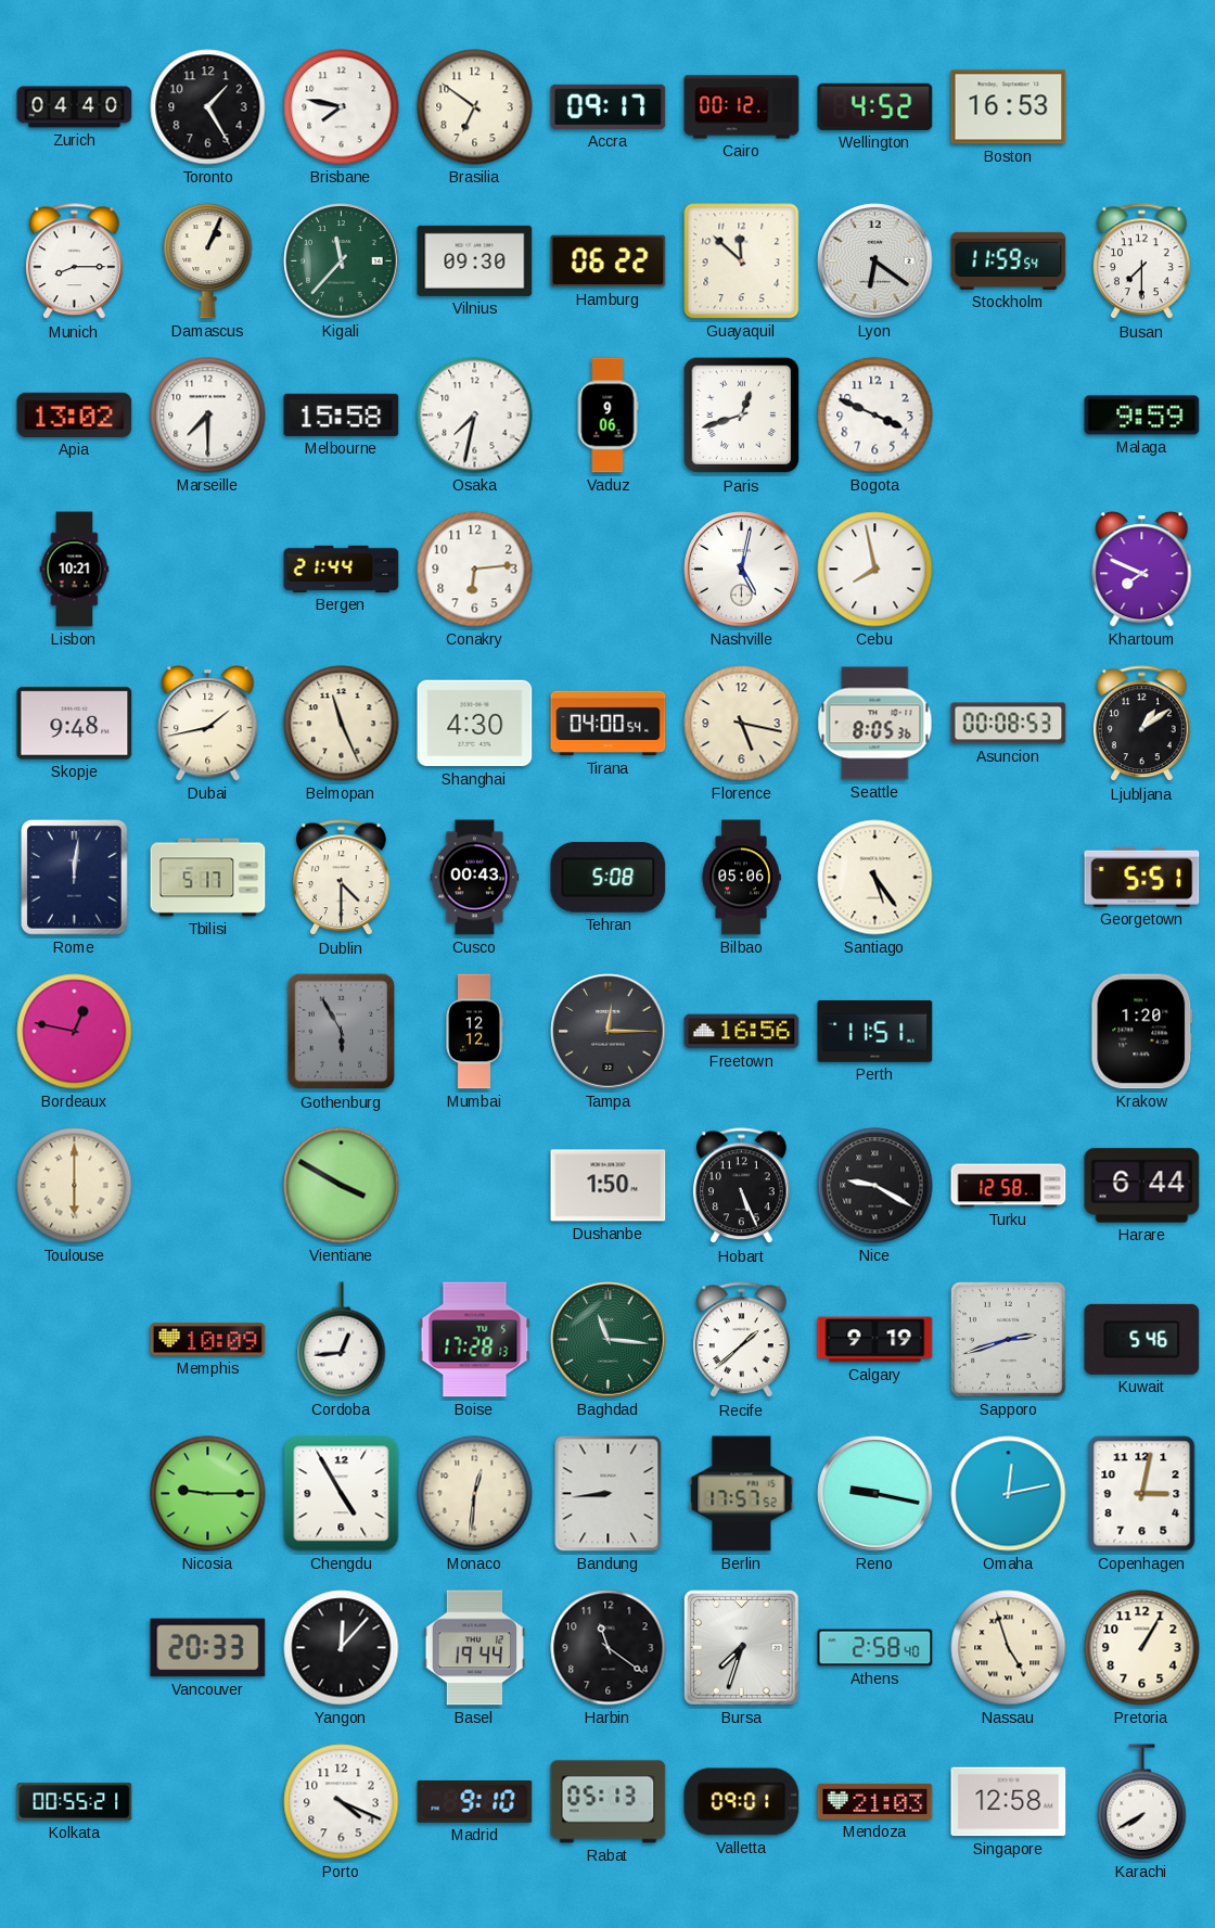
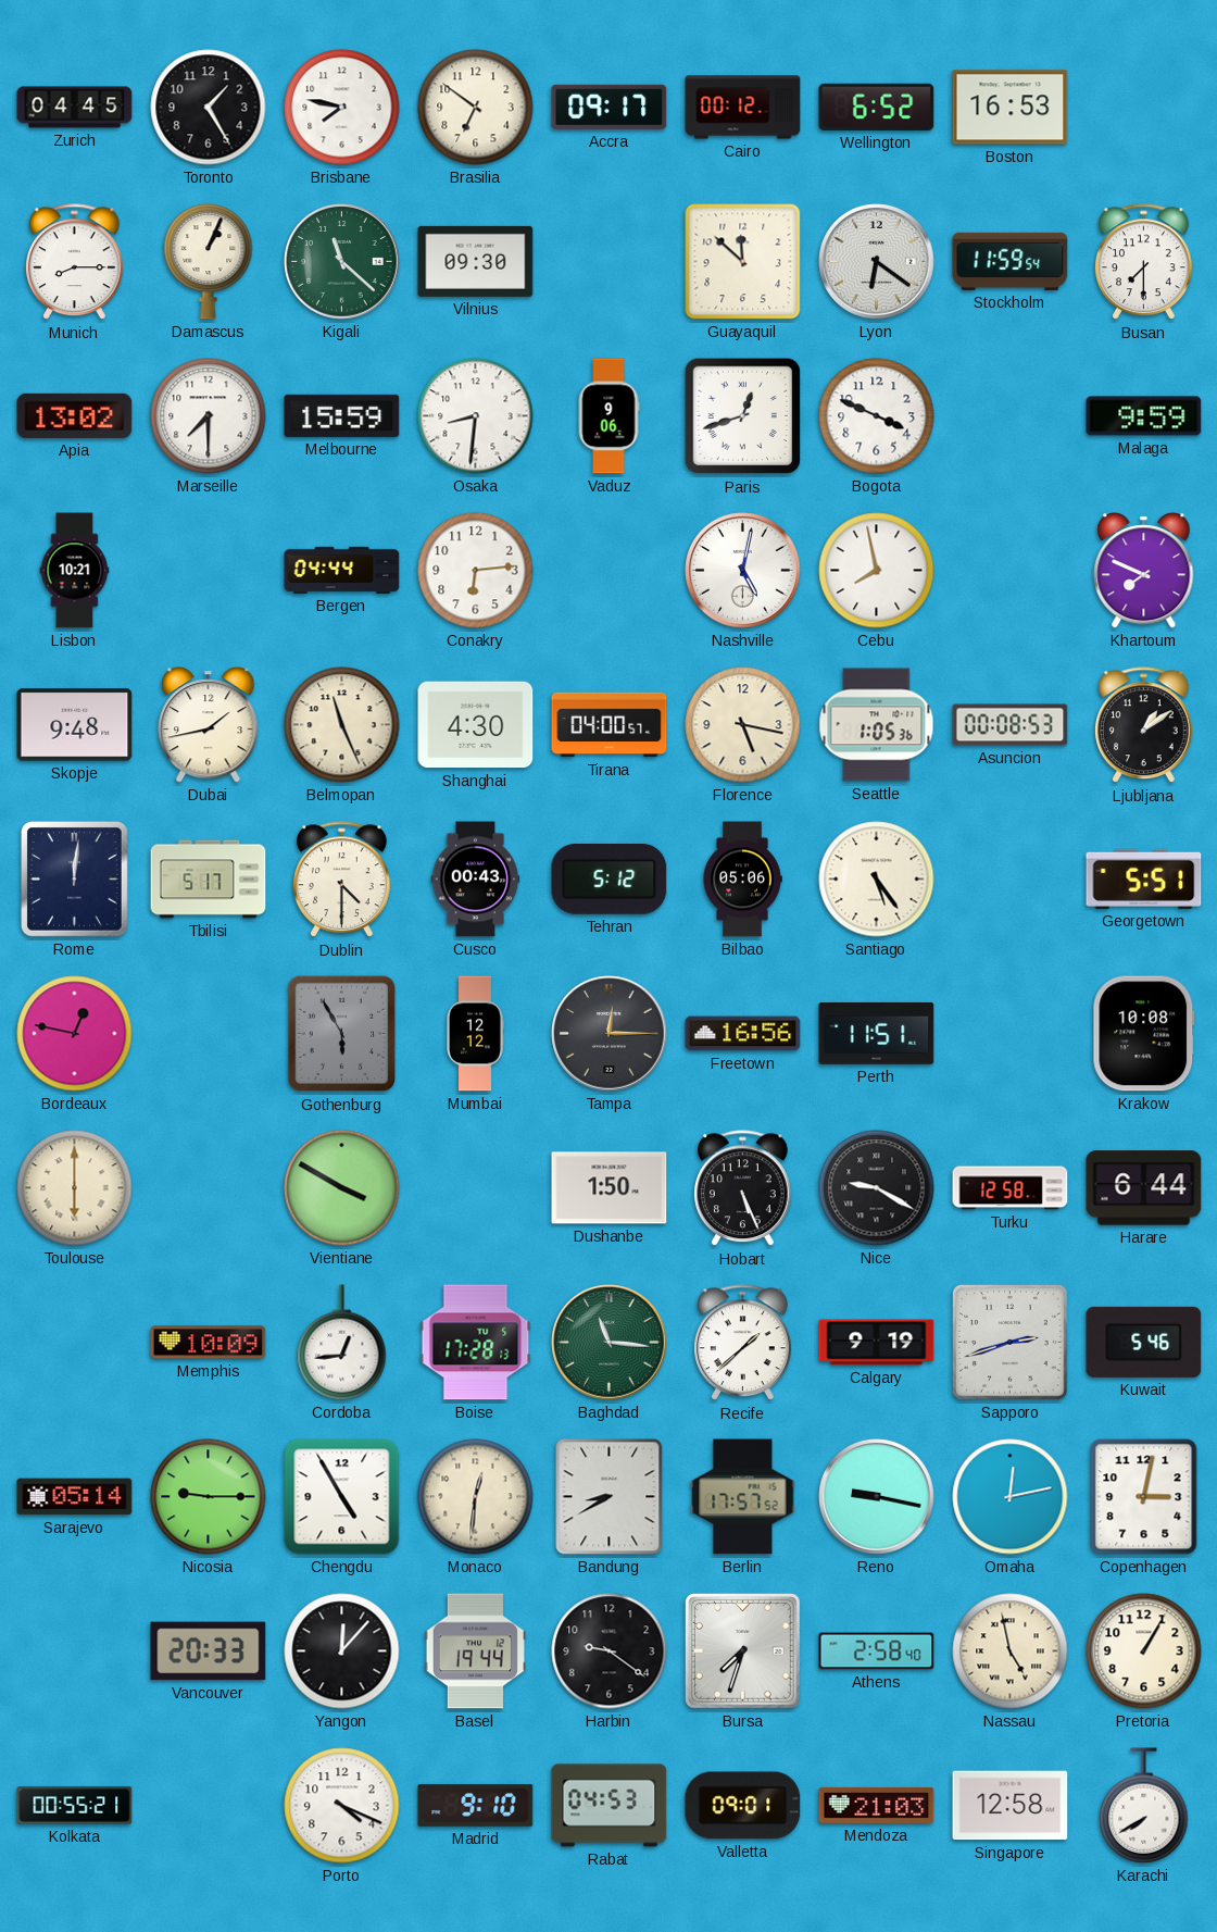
Zurich: 04:40 -> 04:45
Wellington: 4:52 -> 6:52
Kigali: 11:37 -> 11:22
Hamburg: 06:22 -> none
Melbourne: 15:58 -> 15:59
Osaka: 7:32 -> 8:31
Bergen: 21:44 -> 04:44
Tirana: 04:00:54 -> 04:00:57
Seattle: 8:05 -> 1:05
Tehran: 5:08 -> 5:12
Krakow: 1:20 -> 10:08
Sarajevo: none -> 05:14
Bandung: 8:44 -> 8:40
Harbin: 11:21 -> 9:21
Nassau: 4:57 -> 4:58
Rabat: 05:13 -> 04:53
